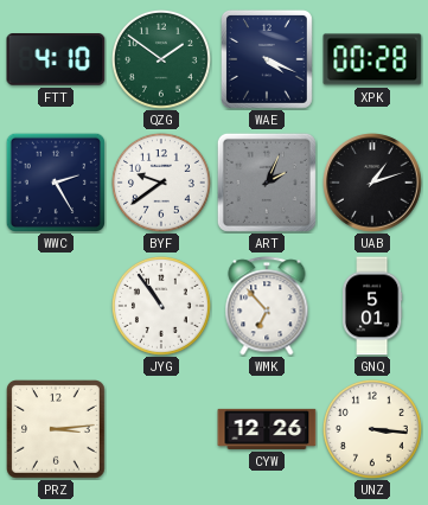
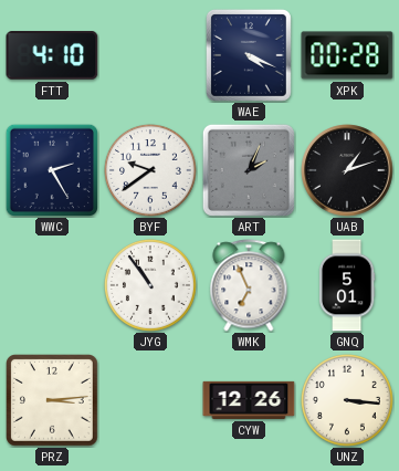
QZG: 1:51 -> none
WMK: 6:53 -> 6:56
